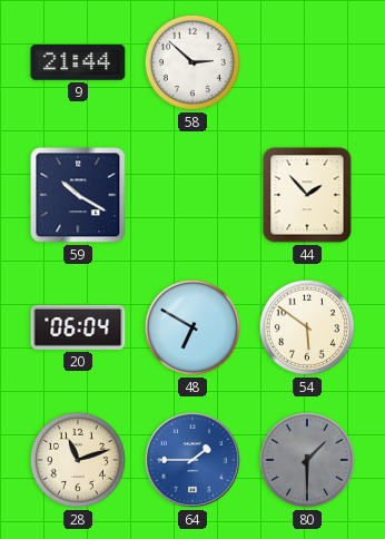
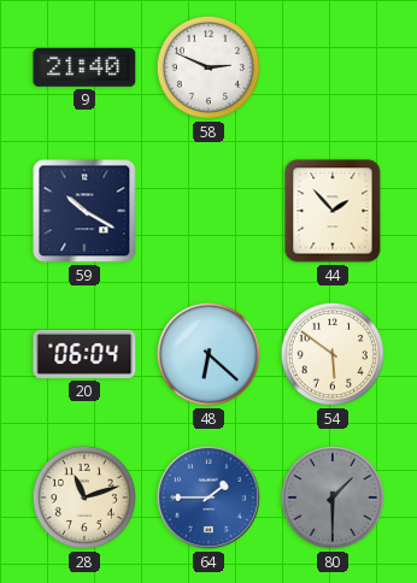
9: 21:44 -> 21:40
58: 2:52 -> 2:49
48: 6:50 -> 6:22
